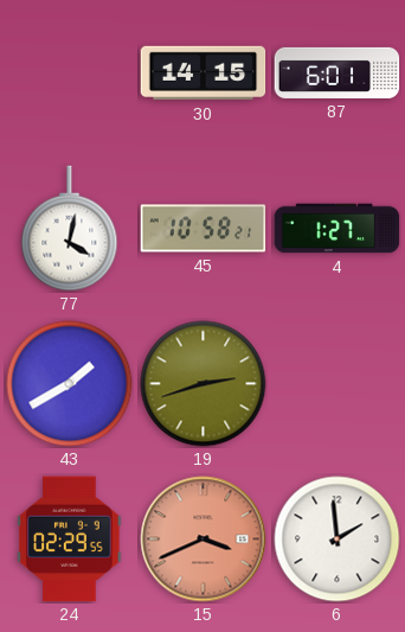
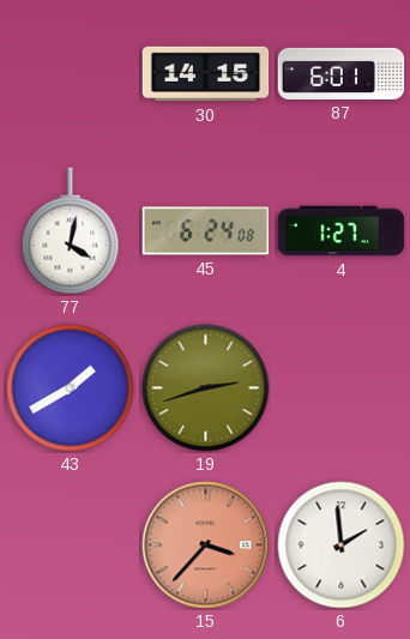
45: 10:58 -> 6:24
24: 02:29 -> none
15: 3:41 -> 3:37
